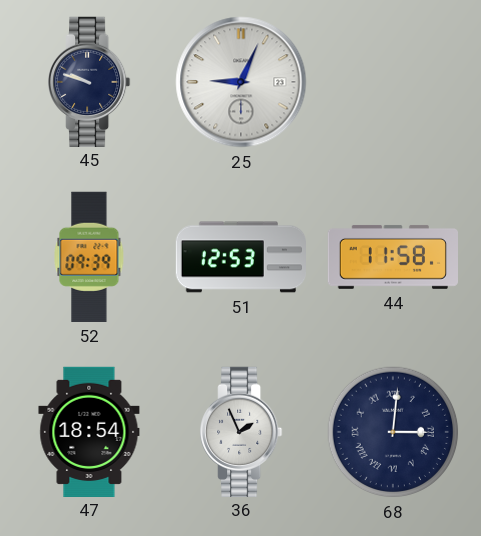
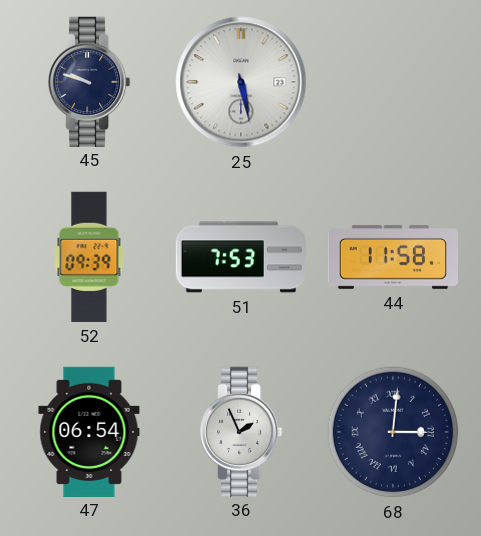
25: 9:04 -> 5:28
51: 12:53 -> 7:53
47: 18:54 -> 06:54
